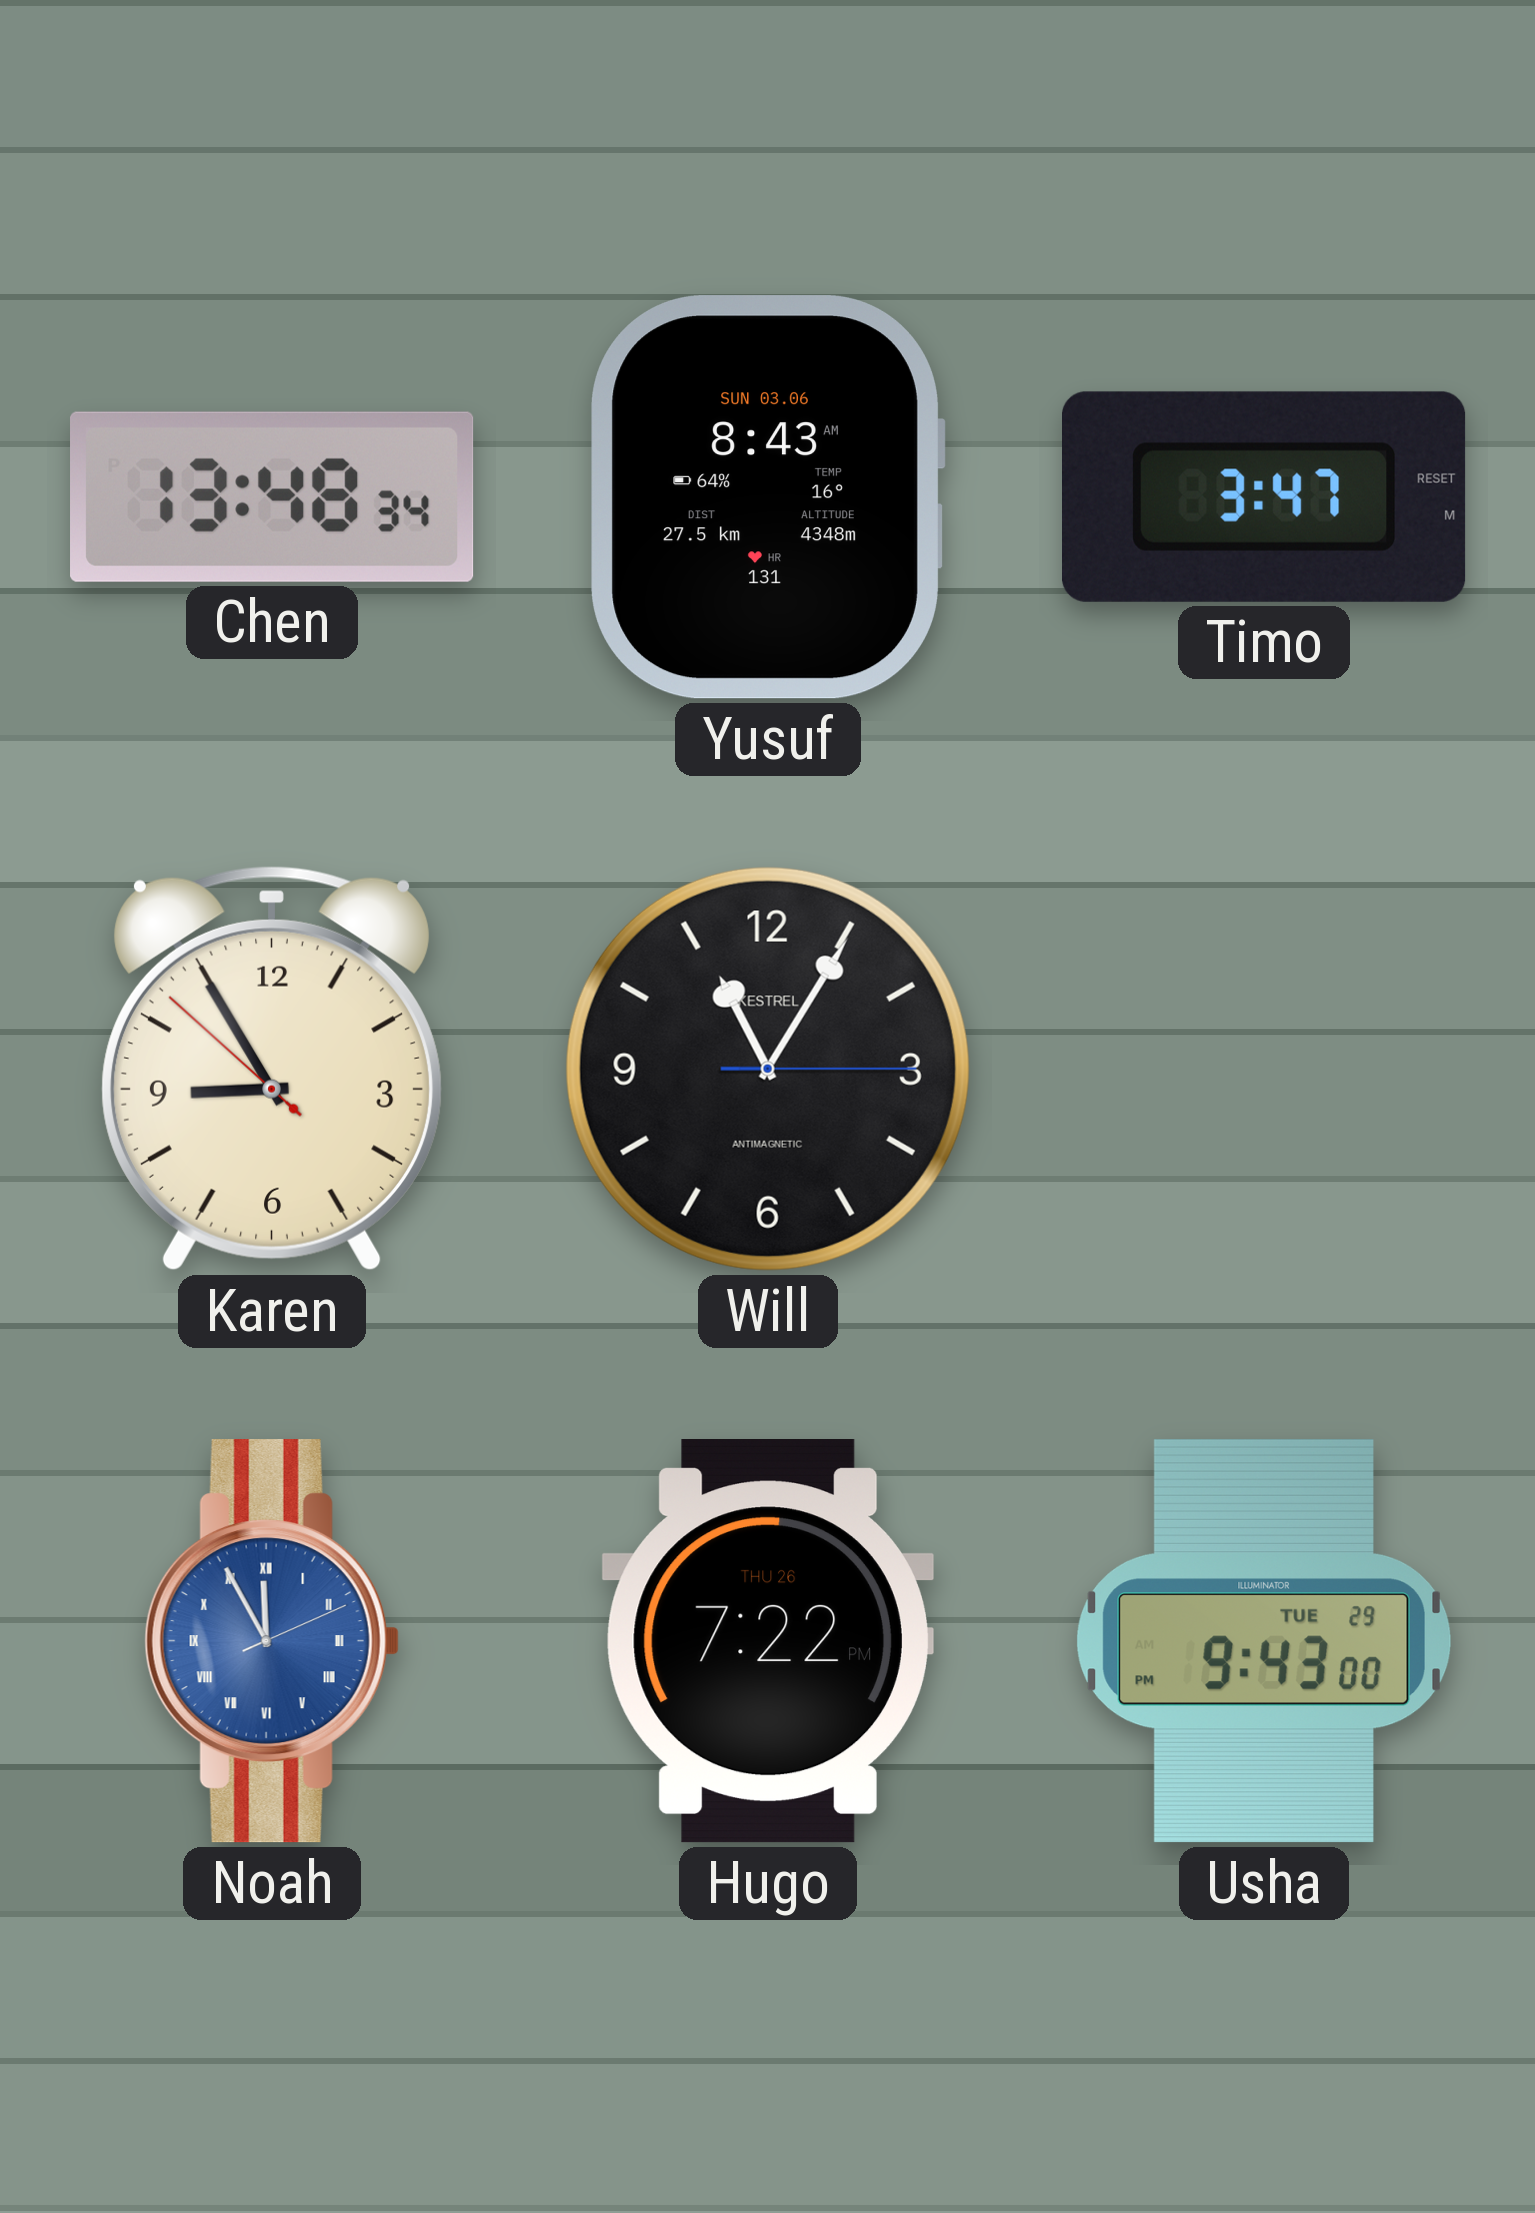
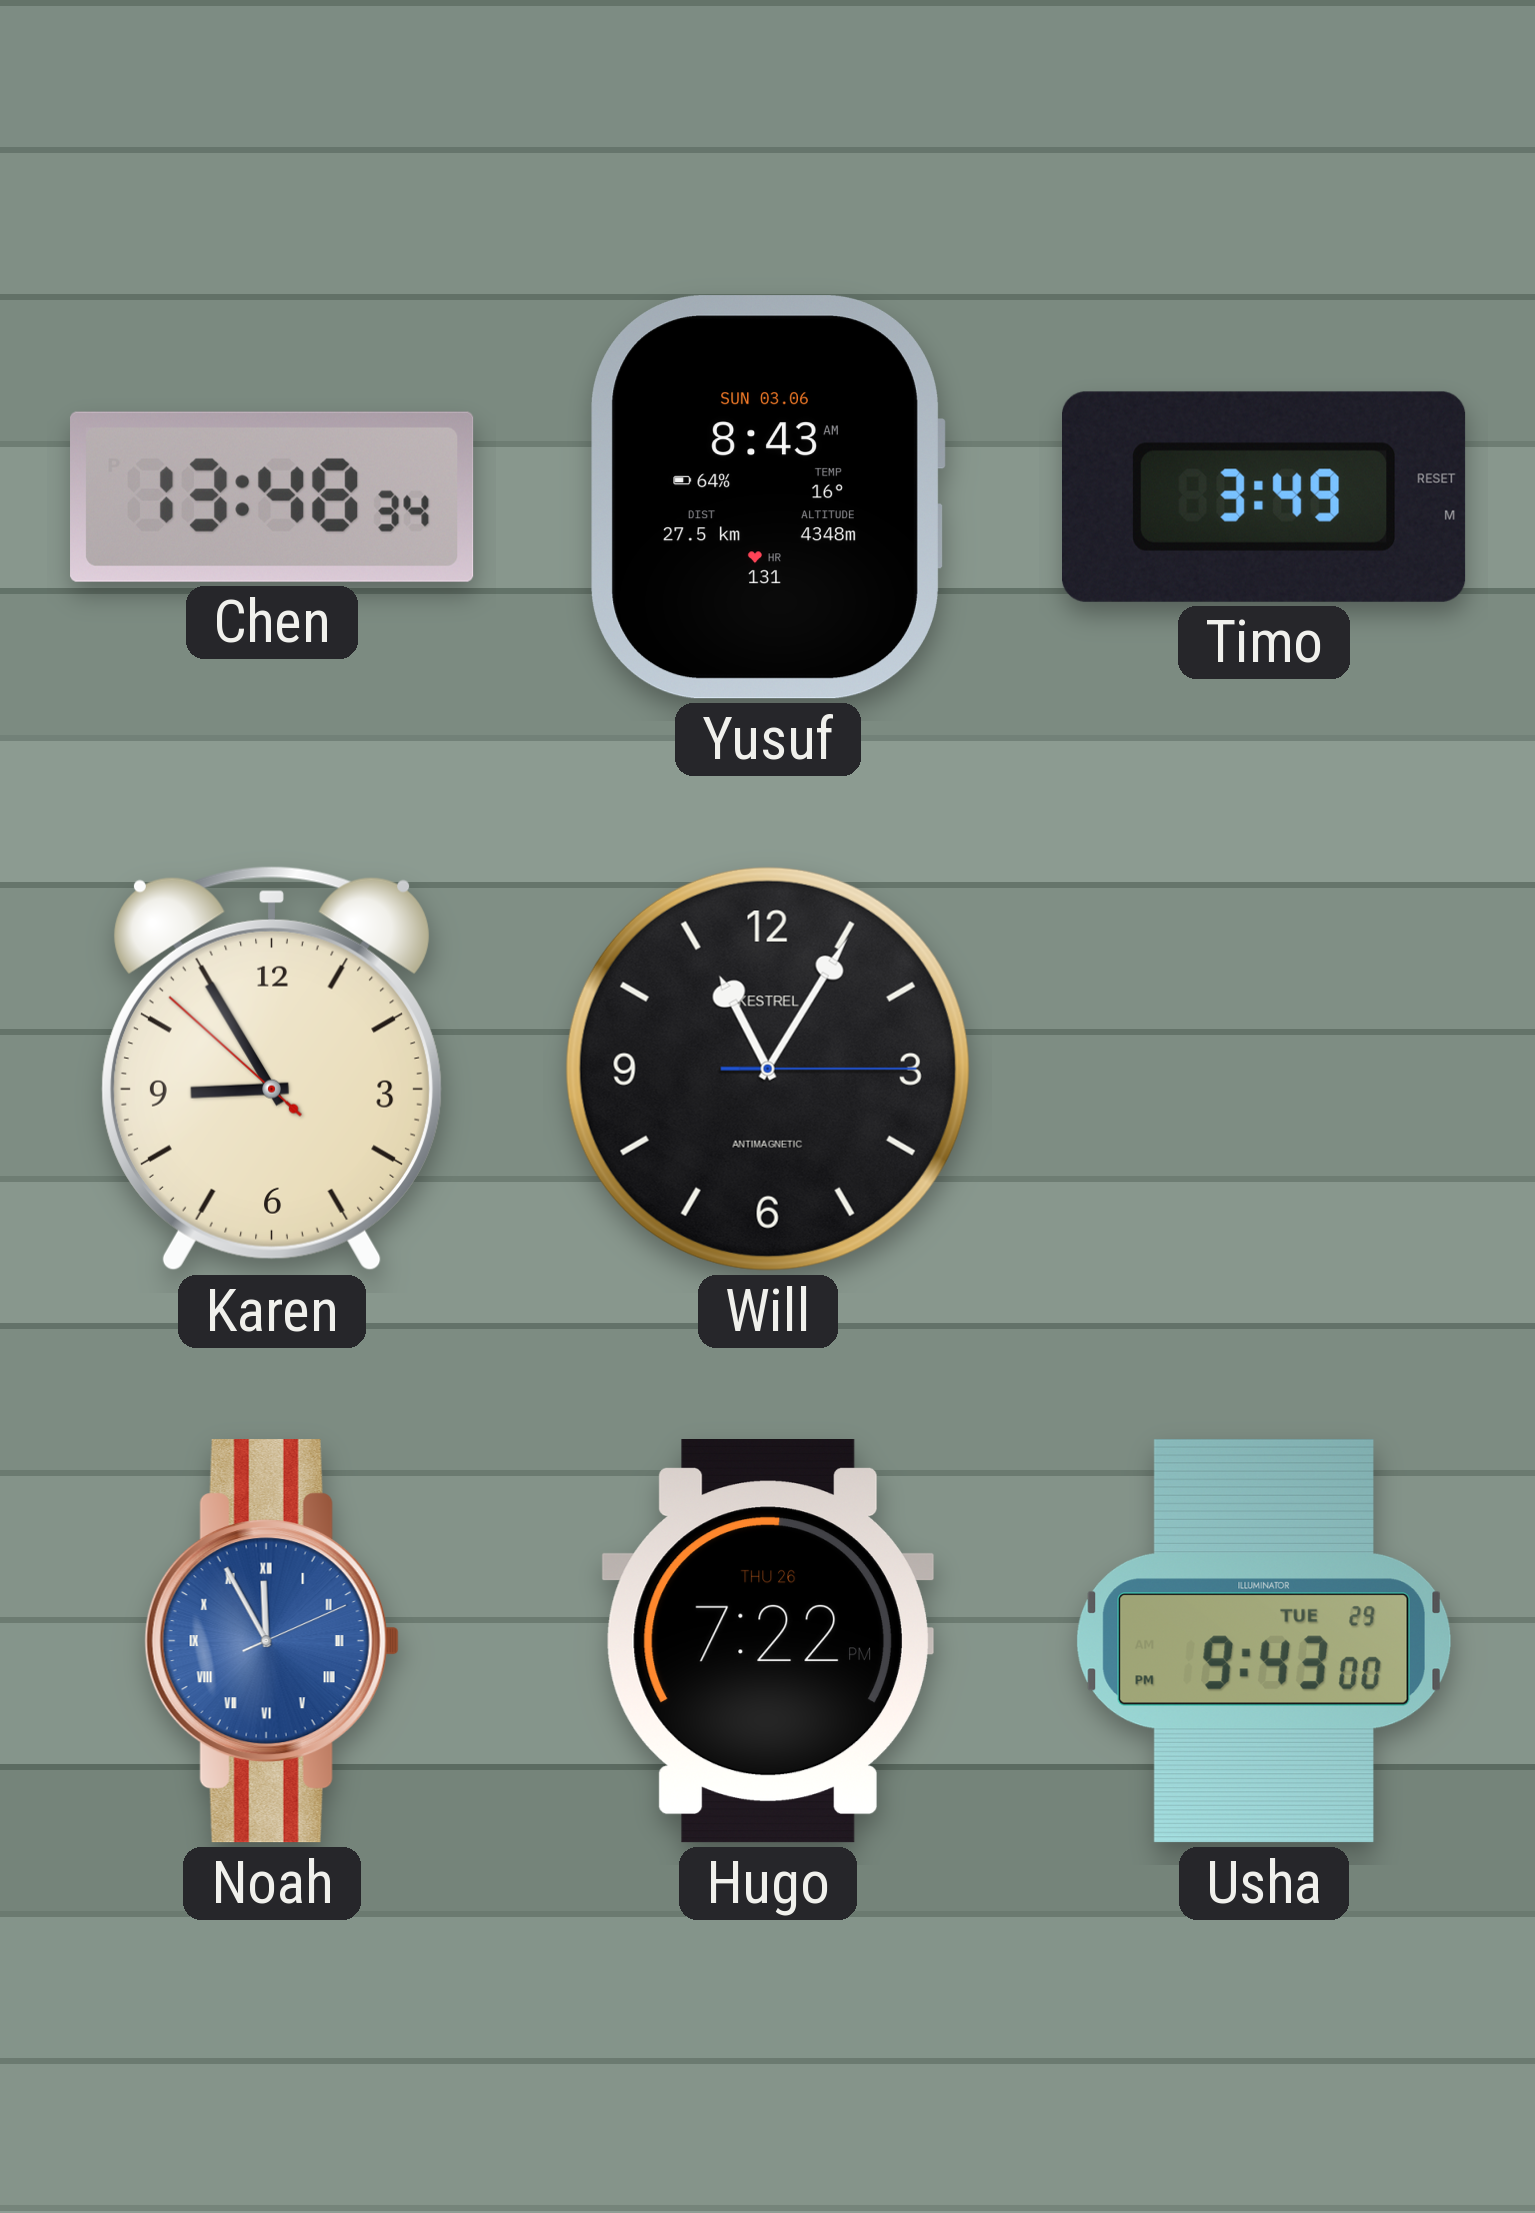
Timo: 3:47 -> 3:49
